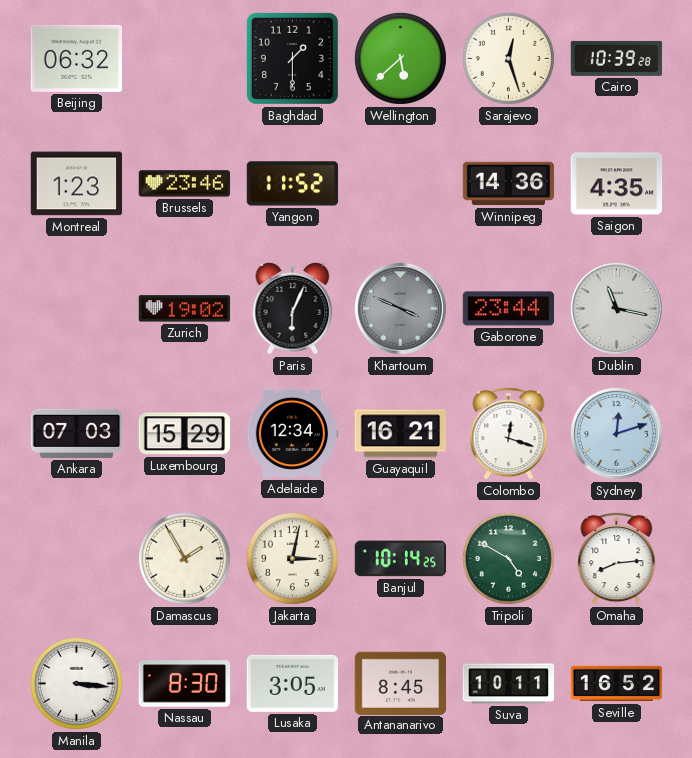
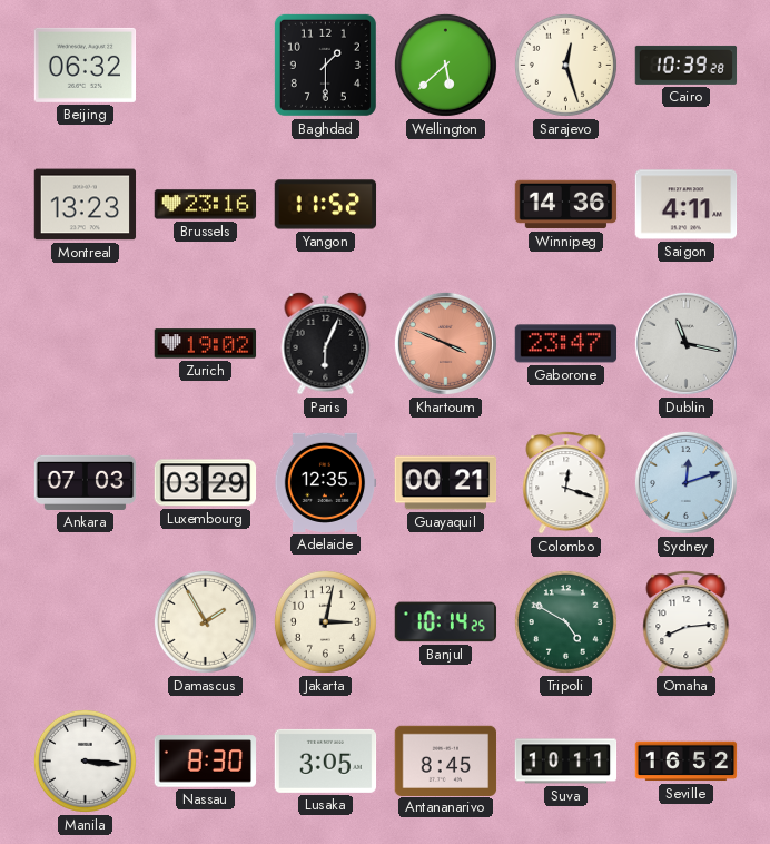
Montreal: 1:23 -> 13:23
Brussels: 23:46 -> 23:16
Saigon: 4:35 -> 4:11
Khartoum dial: grey -> salmon
Gaborone: 23:44 -> 23:47
Luxembourg: 15:29 -> 03:29
Adelaide: 12:34 -> 12:35
Guayaquil: 16:21 -> 00:21
